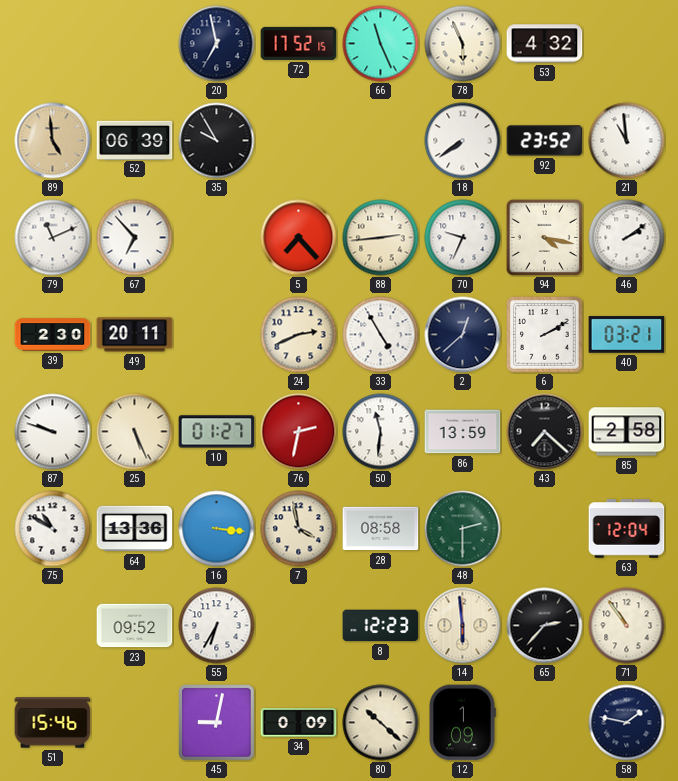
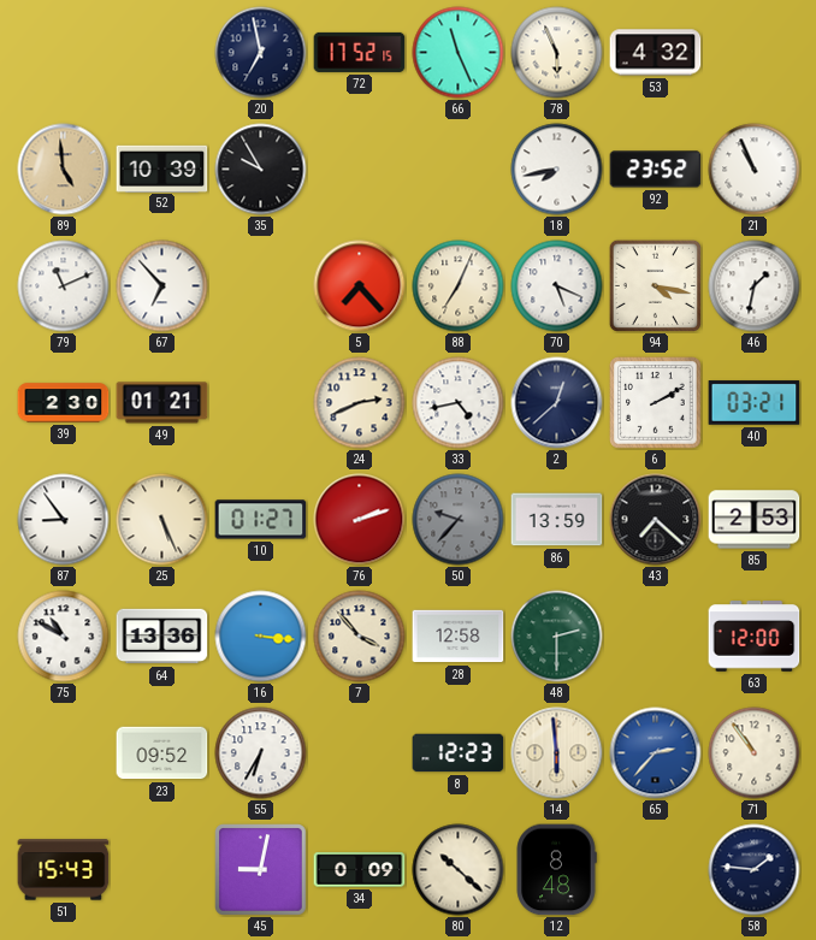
52: 06:39 -> 10:39
18: 7:39 -> 7:43
21: 10:59 -> 10:56
88: 2:44 -> 7:04
70: 9:34 -> 5:19
46: 2:09 -> 1:32
49: 20:11 -> 01:21
33: 4:55 -> 4:43
87: 9:48 -> 8:54
76: 2:32 -> 2:12
50: 11:31 -> 9:37
50 dial: white -> grey
85: 2:58 -> 2:53
7: 3:58 -> 3:53
28: 08:58 -> 12:58
63: 12:04 -> 12:00
65 dial: black -> blue
51: 15:46 -> 15:43
12: 1:09 -> 8:48
58: 1:47 -> 1:46
